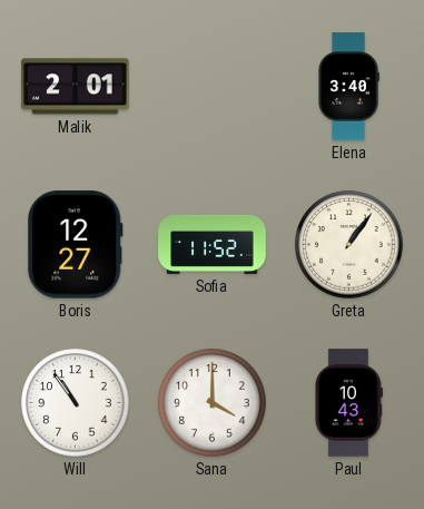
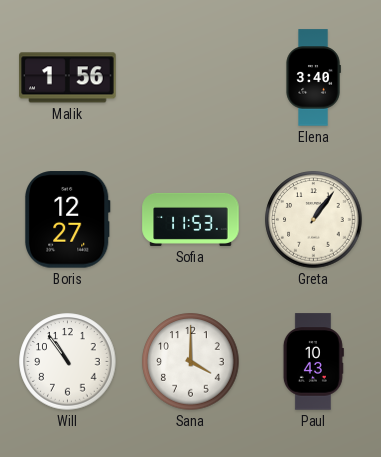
Malik: 2:01 -> 1:56
Sofia: 11:52 -> 11:53
